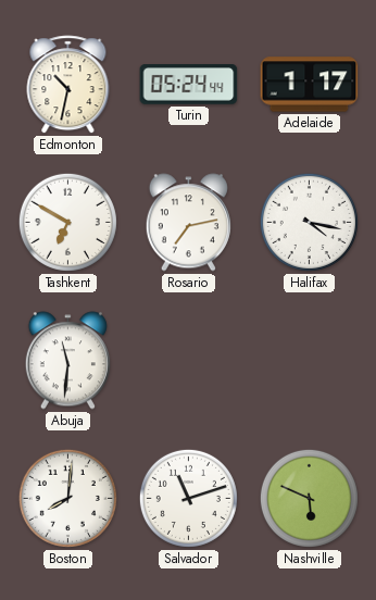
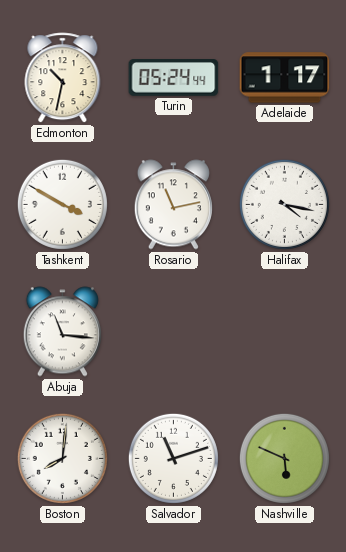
Tashkent: 6:50 -> 3:50
Rosario: 7:13 -> 11:13
Abuja: 11:31 -> 11:16
